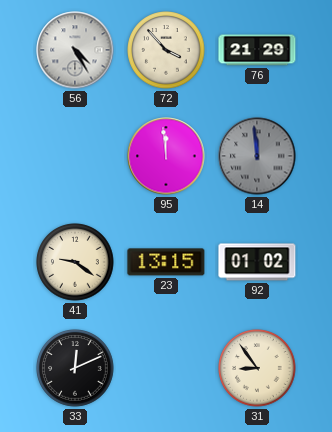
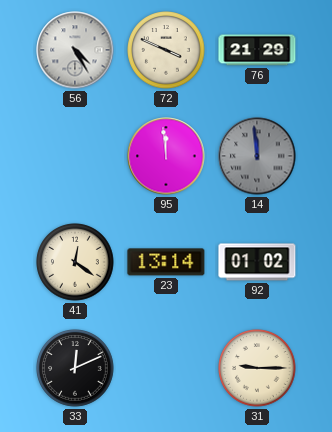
72: 3:53 -> 3:49
41: 9:21 -> 12:21
23: 13:15 -> 13:14
31: 8:54 -> 9:15
